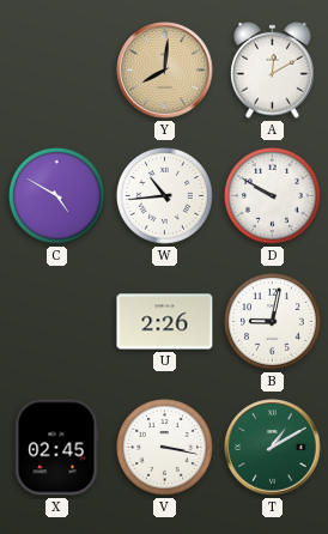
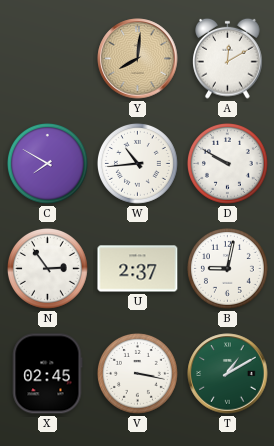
C: 4:50 -> 7:50
N: none -> 2:54
U: 2:26 -> 2:37
